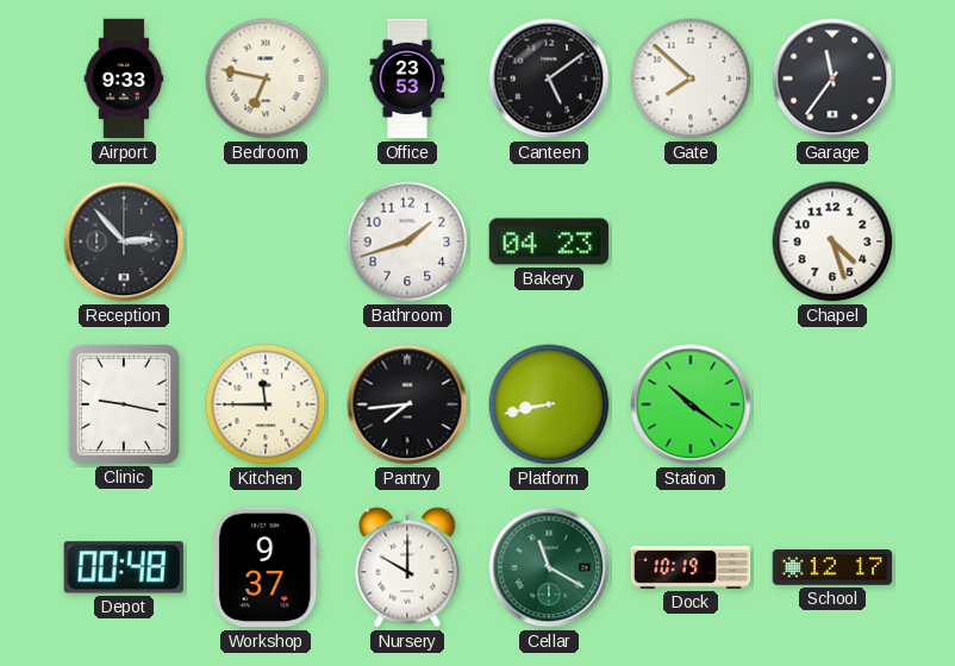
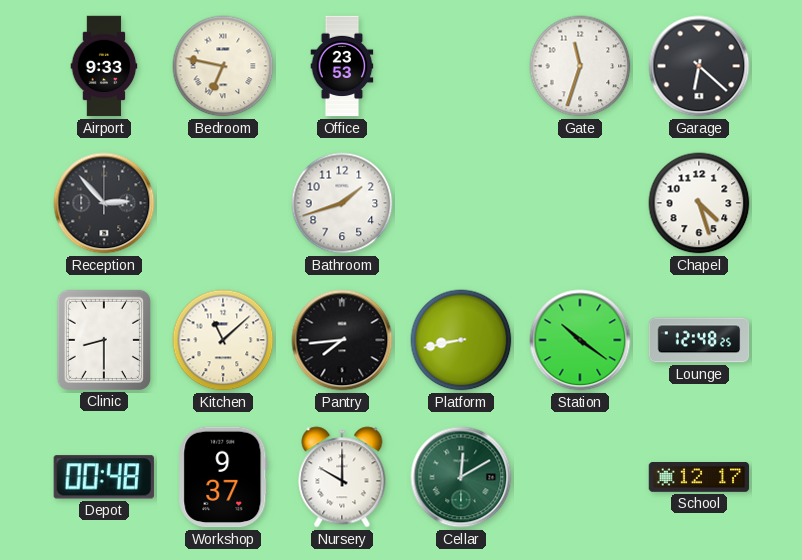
Canteen: 5:09 -> none
Gate: 7:52 -> 11:33
Garage: 11:36 -> 6:22
Bakery: 04:23 -> none
Clinic: 9:17 -> 8:30
Kitchen: 11:45 -> 11:08
Lounge: none -> 12:48
Cellar: 11:20 -> 12:10
Dock: 10:19 -> none
